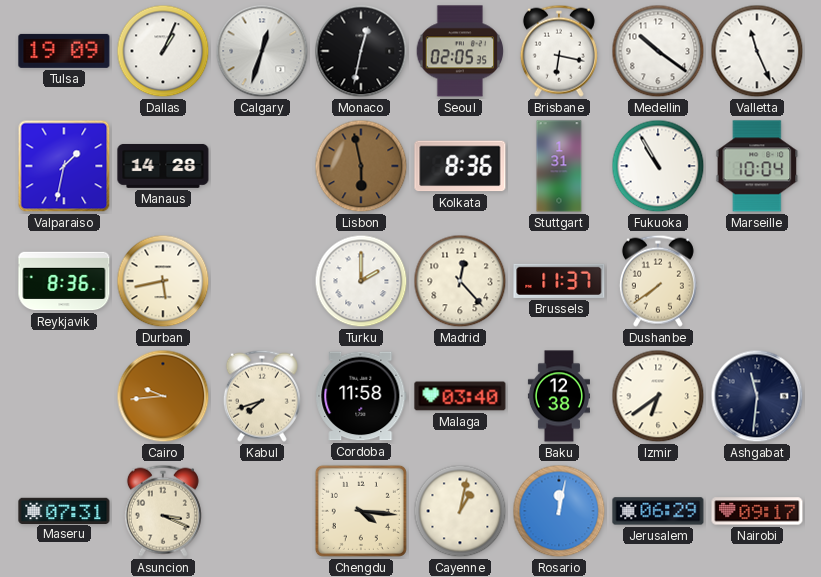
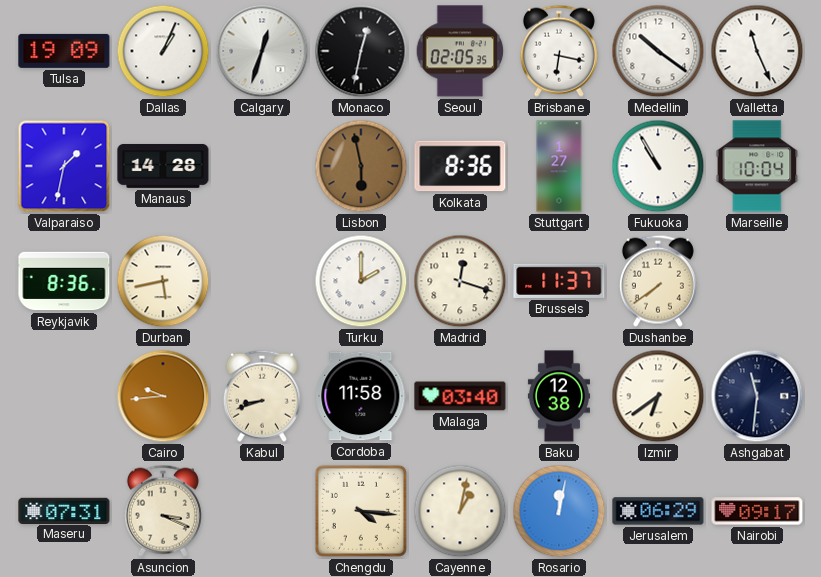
Stuttgart: 1:31 -> 1:27
Madrid: 12:23 -> 12:18
Kabul: 7:42 -> 8:42
